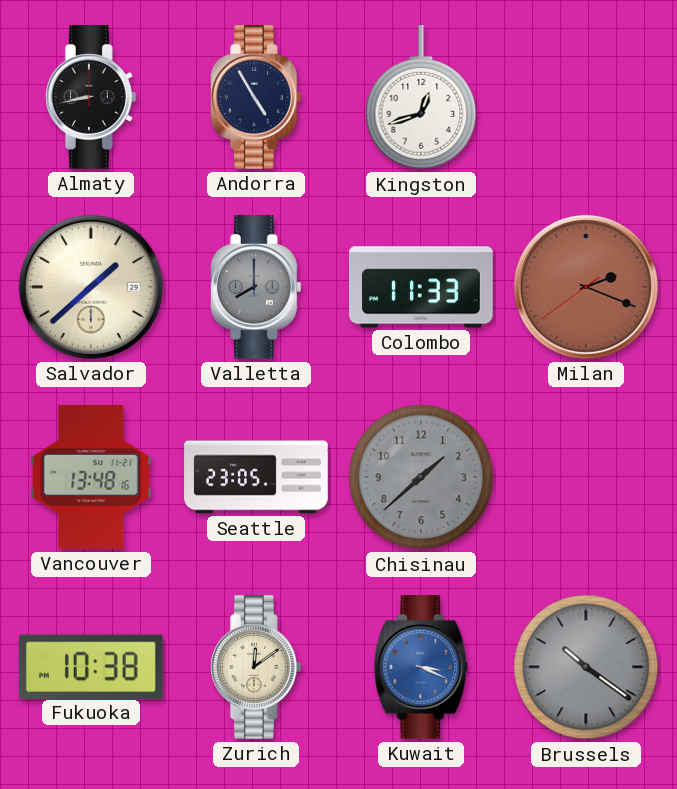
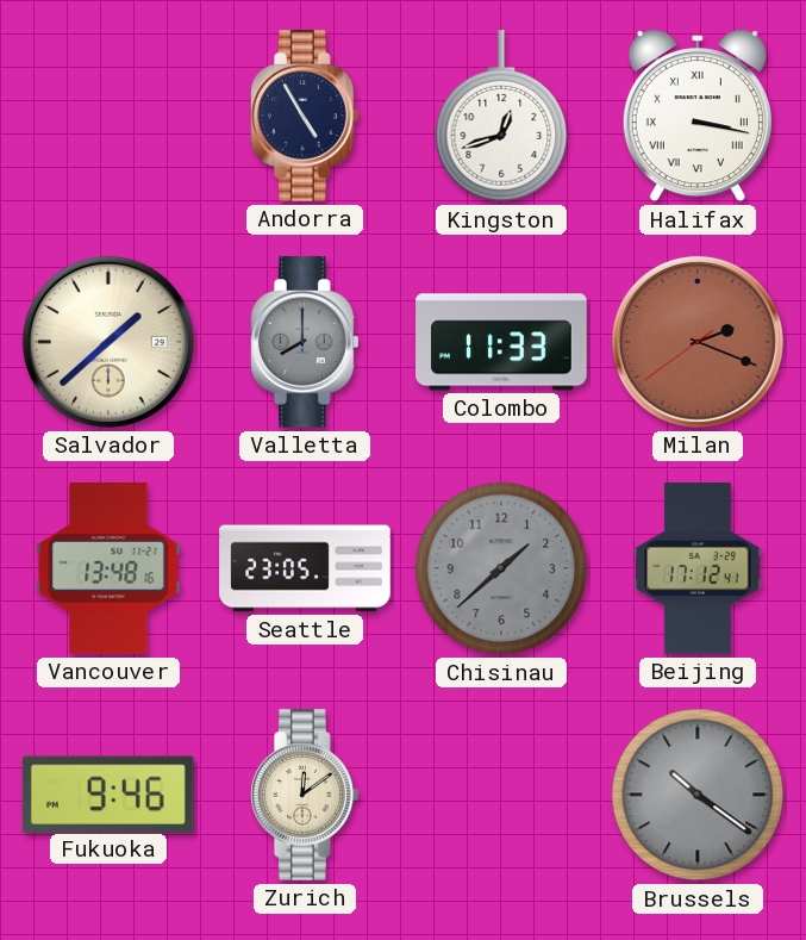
Almaty: 8:43 -> none
Halifax: none -> 3:17
Beijing: none -> 17:12
Fukuoka: 10:38 -> 9:46
Kuwait: 3:19 -> none
